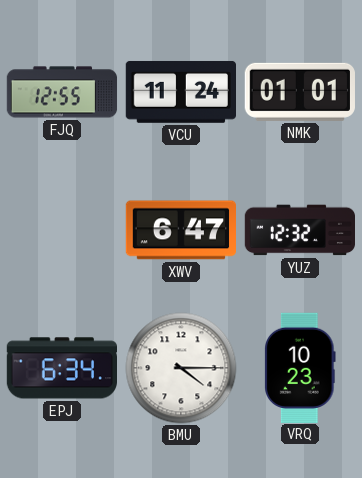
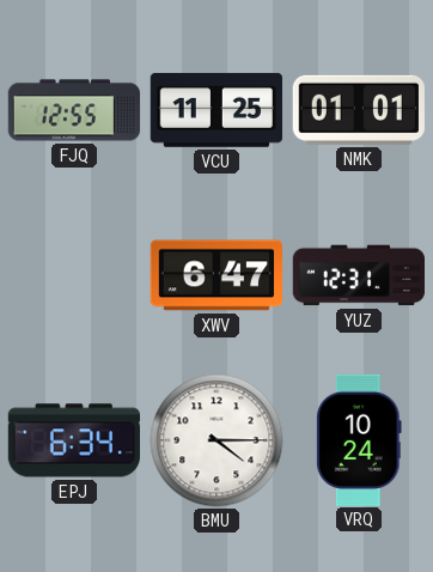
VCU: 11:24 -> 11:25
YUZ: 12:32 -> 12:31
VRQ: 10:23 -> 10:24
